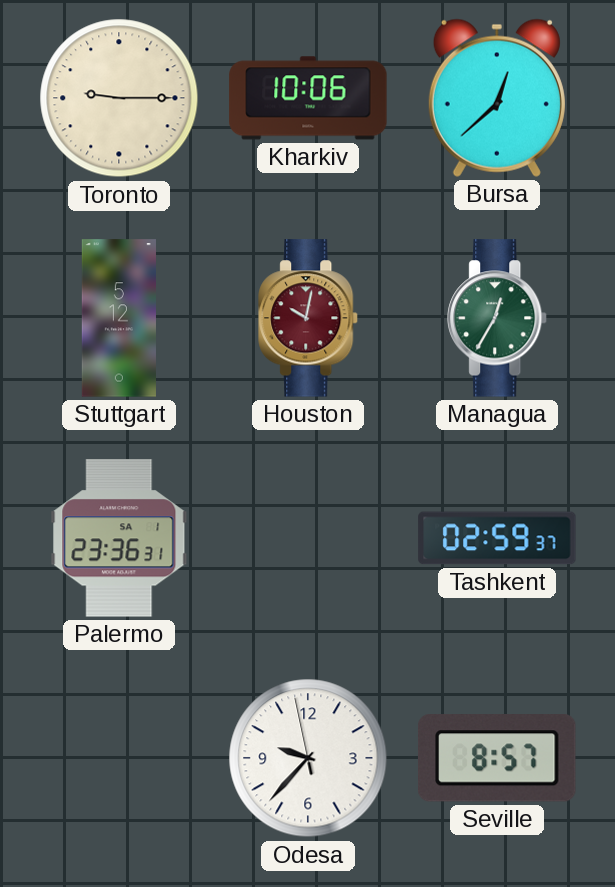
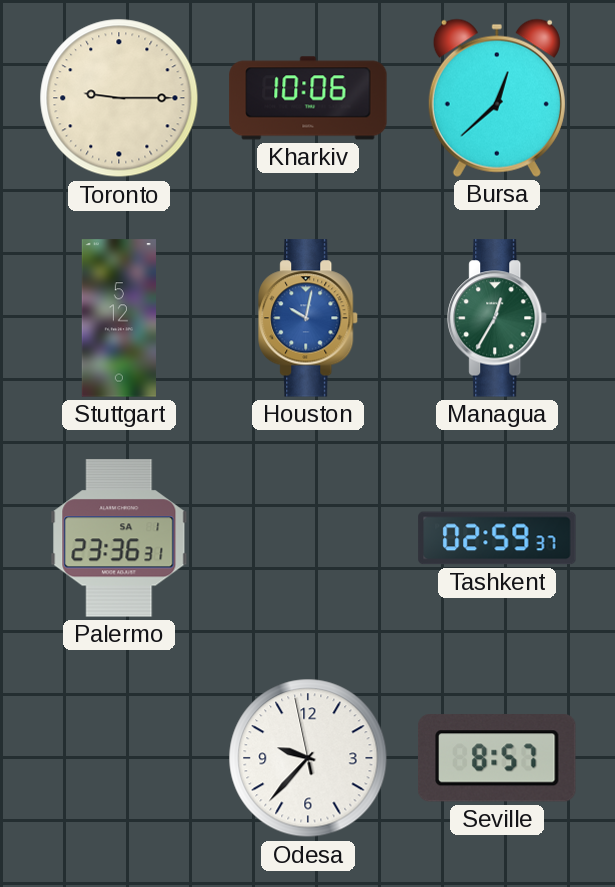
Houston dial: burgundy -> blue
